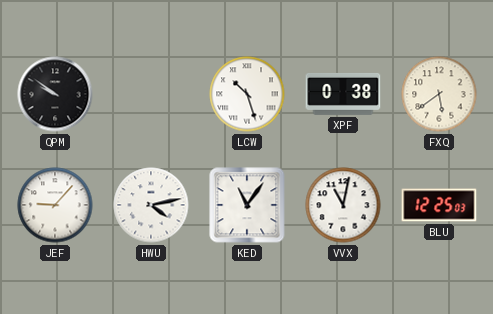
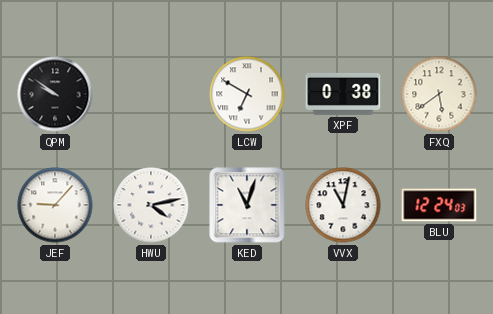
LCW: 10:27 -> 6:50
KED: 11:06 -> 11:03
BLU: 12:25 -> 12:24
